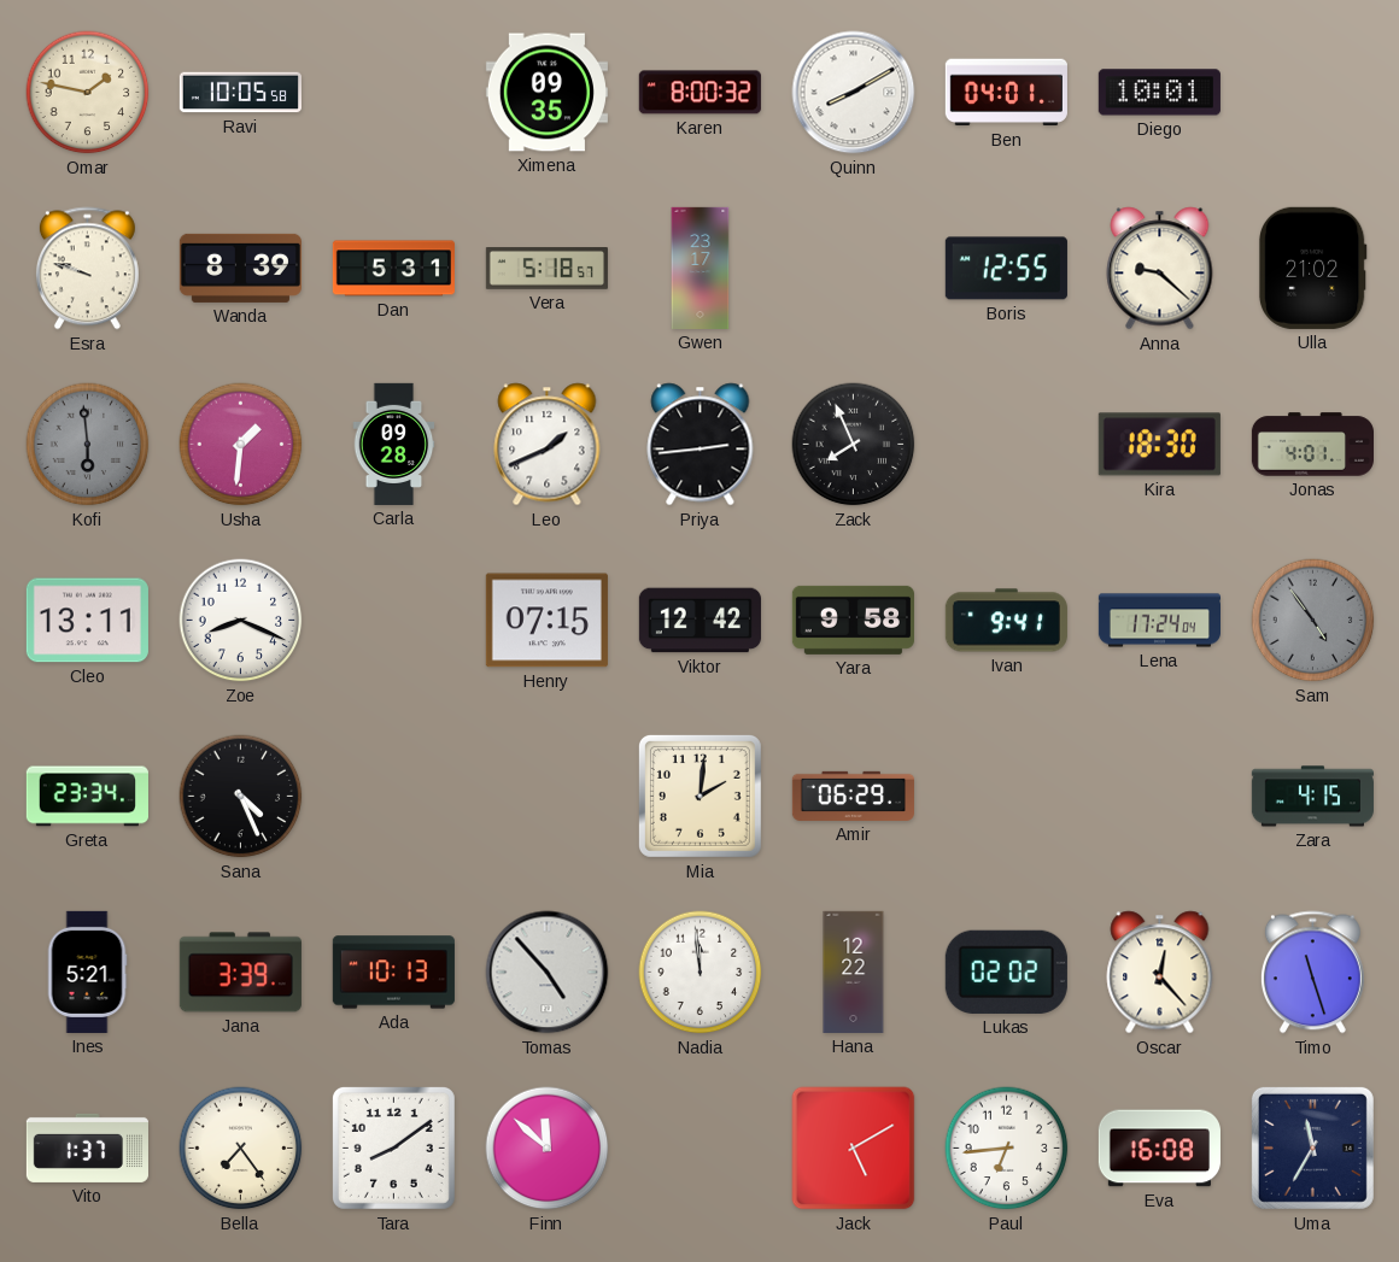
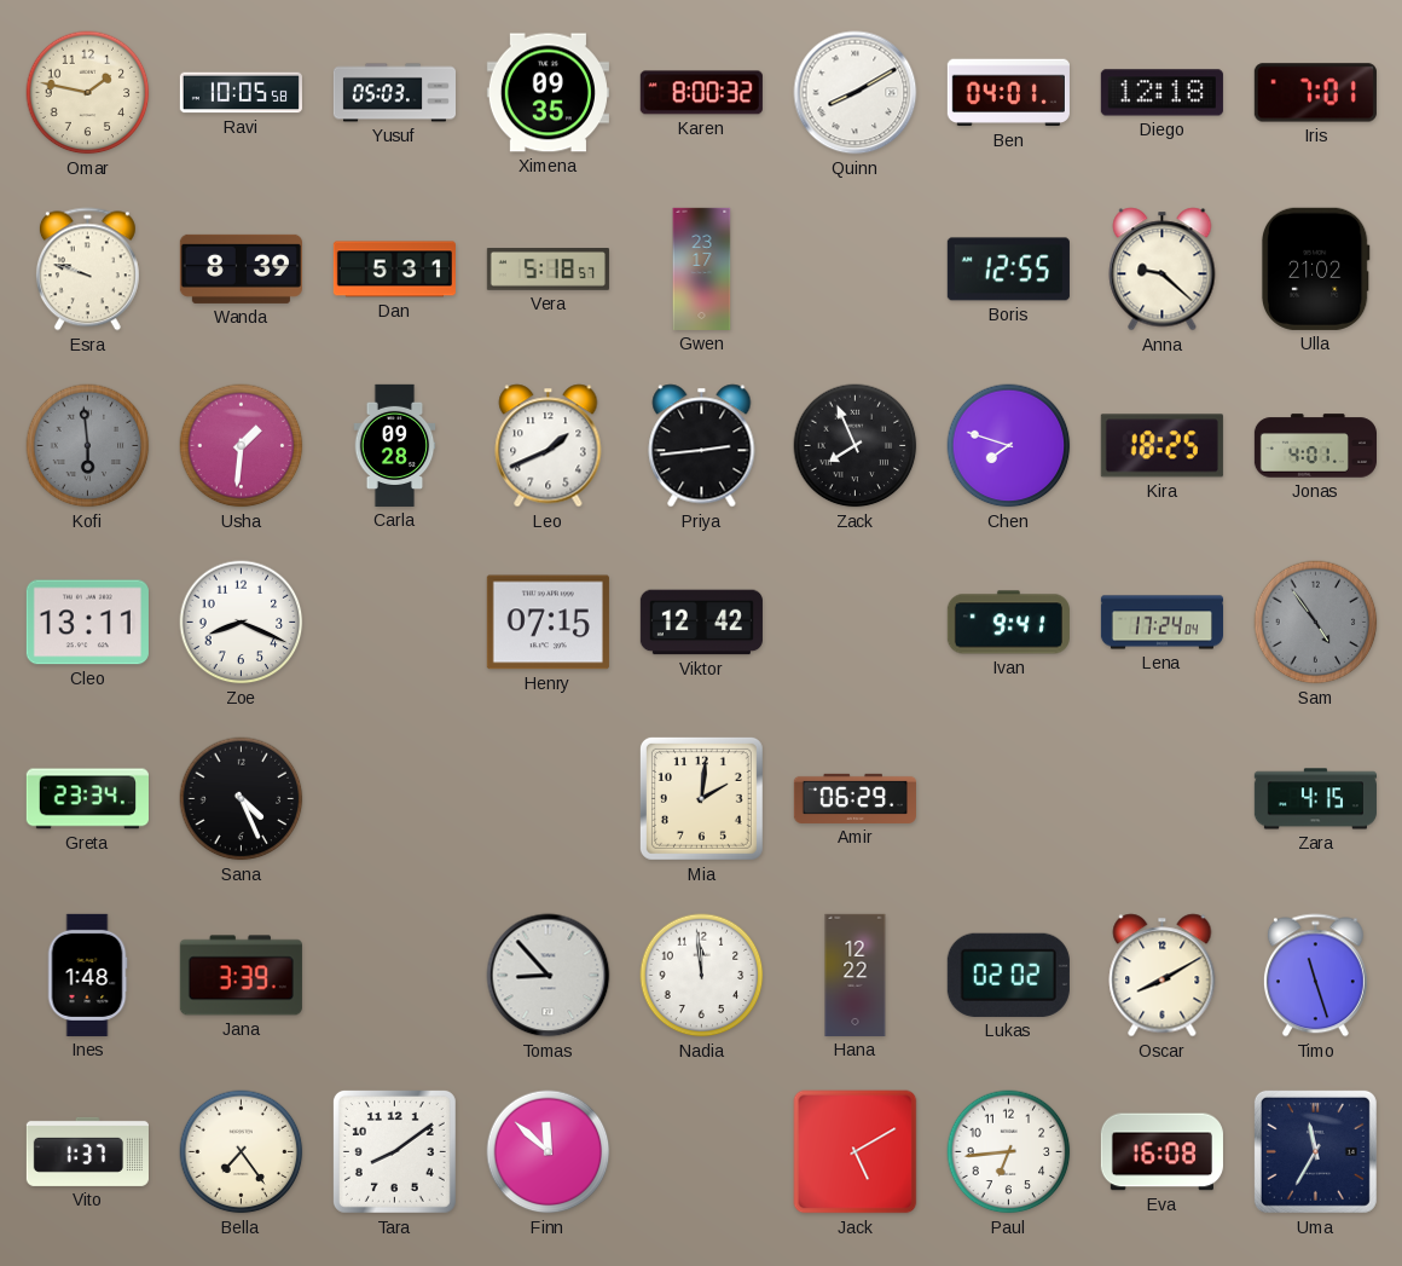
Yusuf: none -> 05:03
Diego: 10:01 -> 12:18
Iris: none -> 7:01
Chen: none -> 7:48
Kira: 18:30 -> 18:25
Yara: 9:58 -> none
Ines: 5:21 -> 1:48
Ada: 10:13 -> none
Tomas: 4:53 -> 8:53
Oscar: 12:23 -> 8:10
